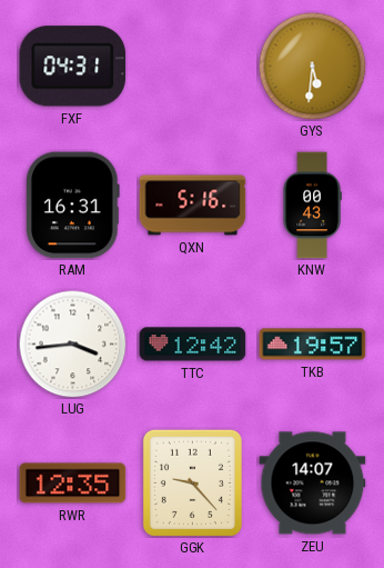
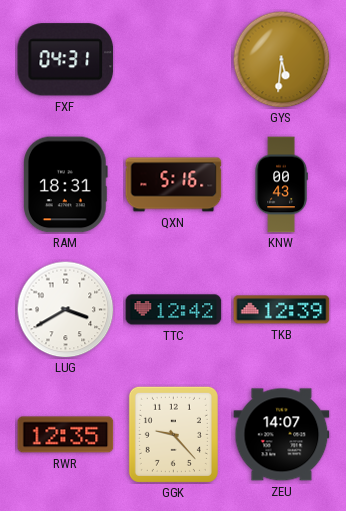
RAM: 16:31 -> 18:31
LUG: 3:44 -> 3:40
TKB: 19:57 -> 12:39
